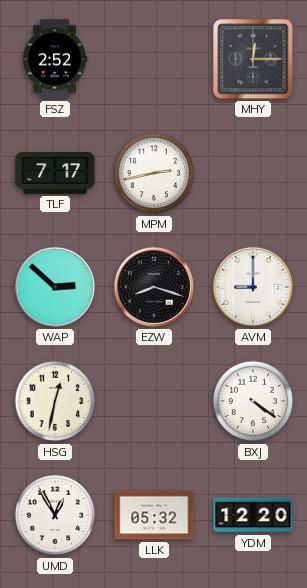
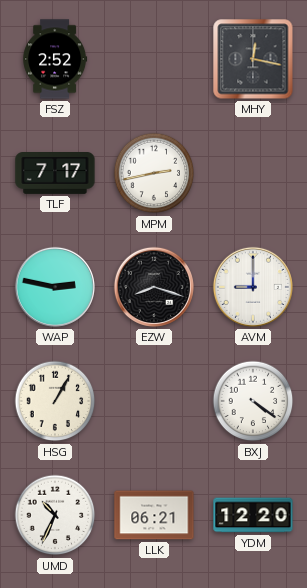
MHY: 12:15 -> 12:17
WAP: 2:52 -> 2:47
HSG: 12:32 -> 1:05
UMD: 12:55 -> 10:34
LLK: 05:32 -> 06:21
